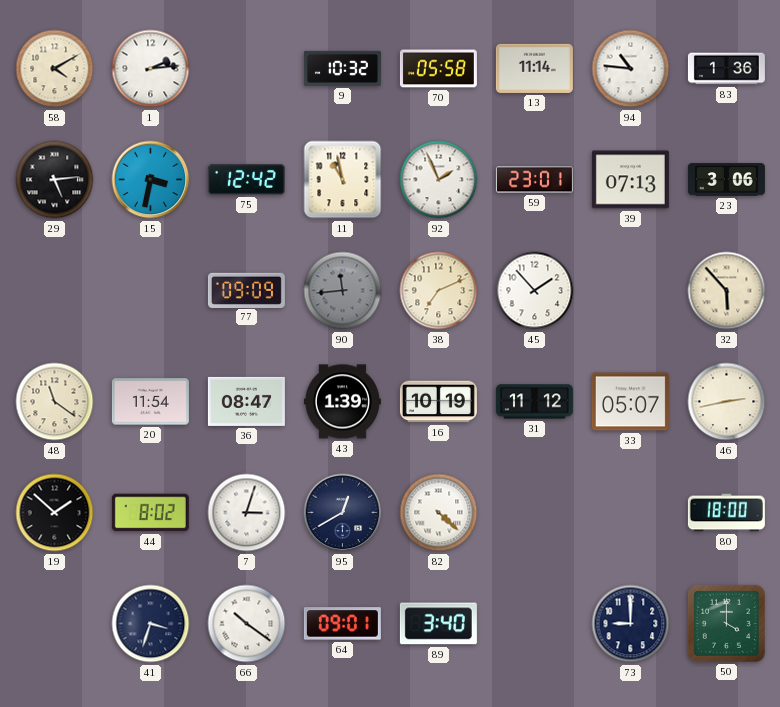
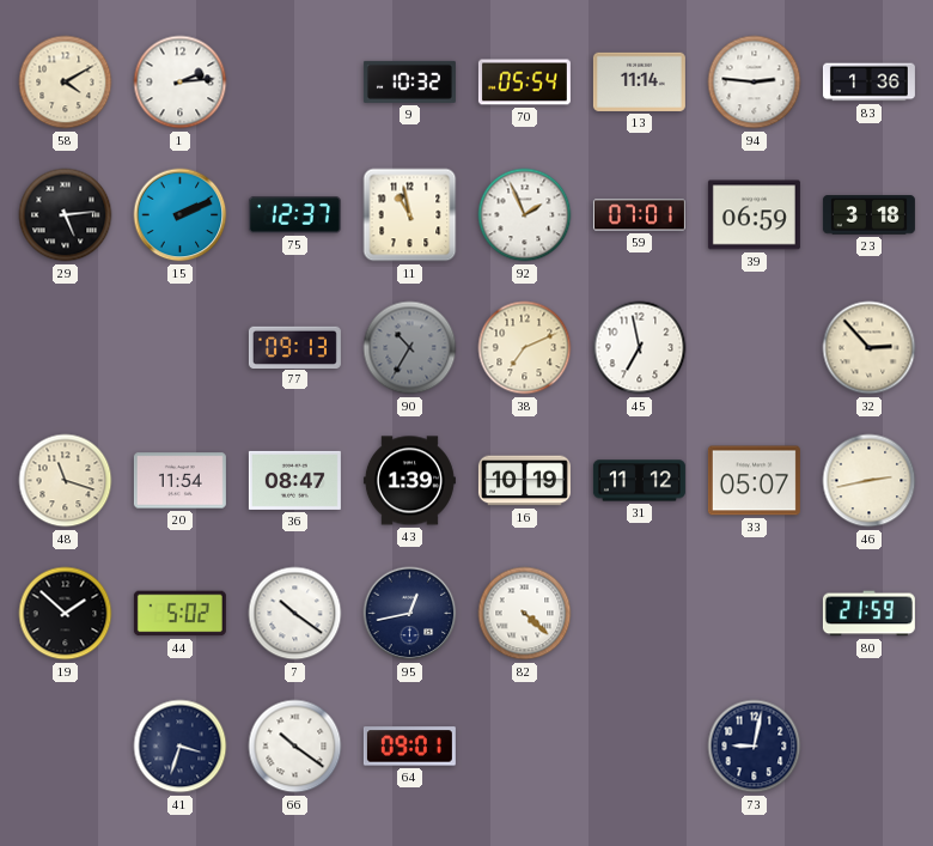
70: 05:58 -> 05:54
94: 10:46 -> 2:46
15: 3:32 -> 2:11
75: 12:42 -> 12:37
59: 23:01 -> 07:01
39: 07:13 -> 06:59
23: 3:06 -> 3:18
77: 09:09 -> 09:13
90: 11:44 -> 10:35
45: 1:53 -> 6:58
32: 5:53 -> 2:53
48: 11:21 -> 11:18
44: 8:02 -> 5:02
7: 3:03 -> 10:21
95: 12:40 -> 12:43
80: 18:00 -> 21:59
89: 3:40 -> none
73: 9:00 -> 9:02
50: 4:00 -> none
